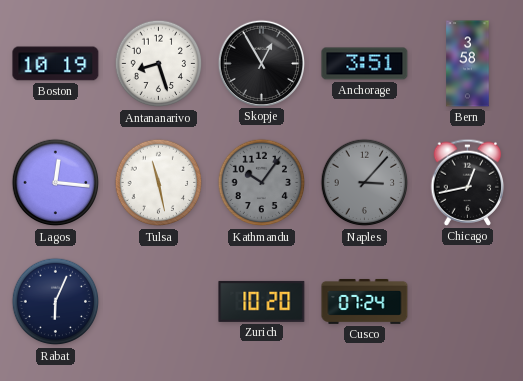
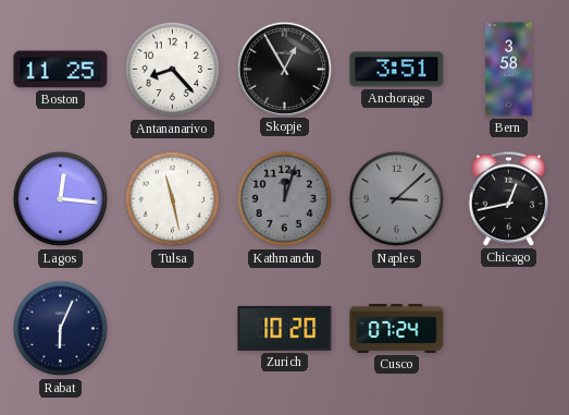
Boston: 10:19 -> 11:25
Antananarivo: 8:27 -> 8:23
Kathmandu: 10:06 -> 12:03
Naples: 3:07 -> 3:08
